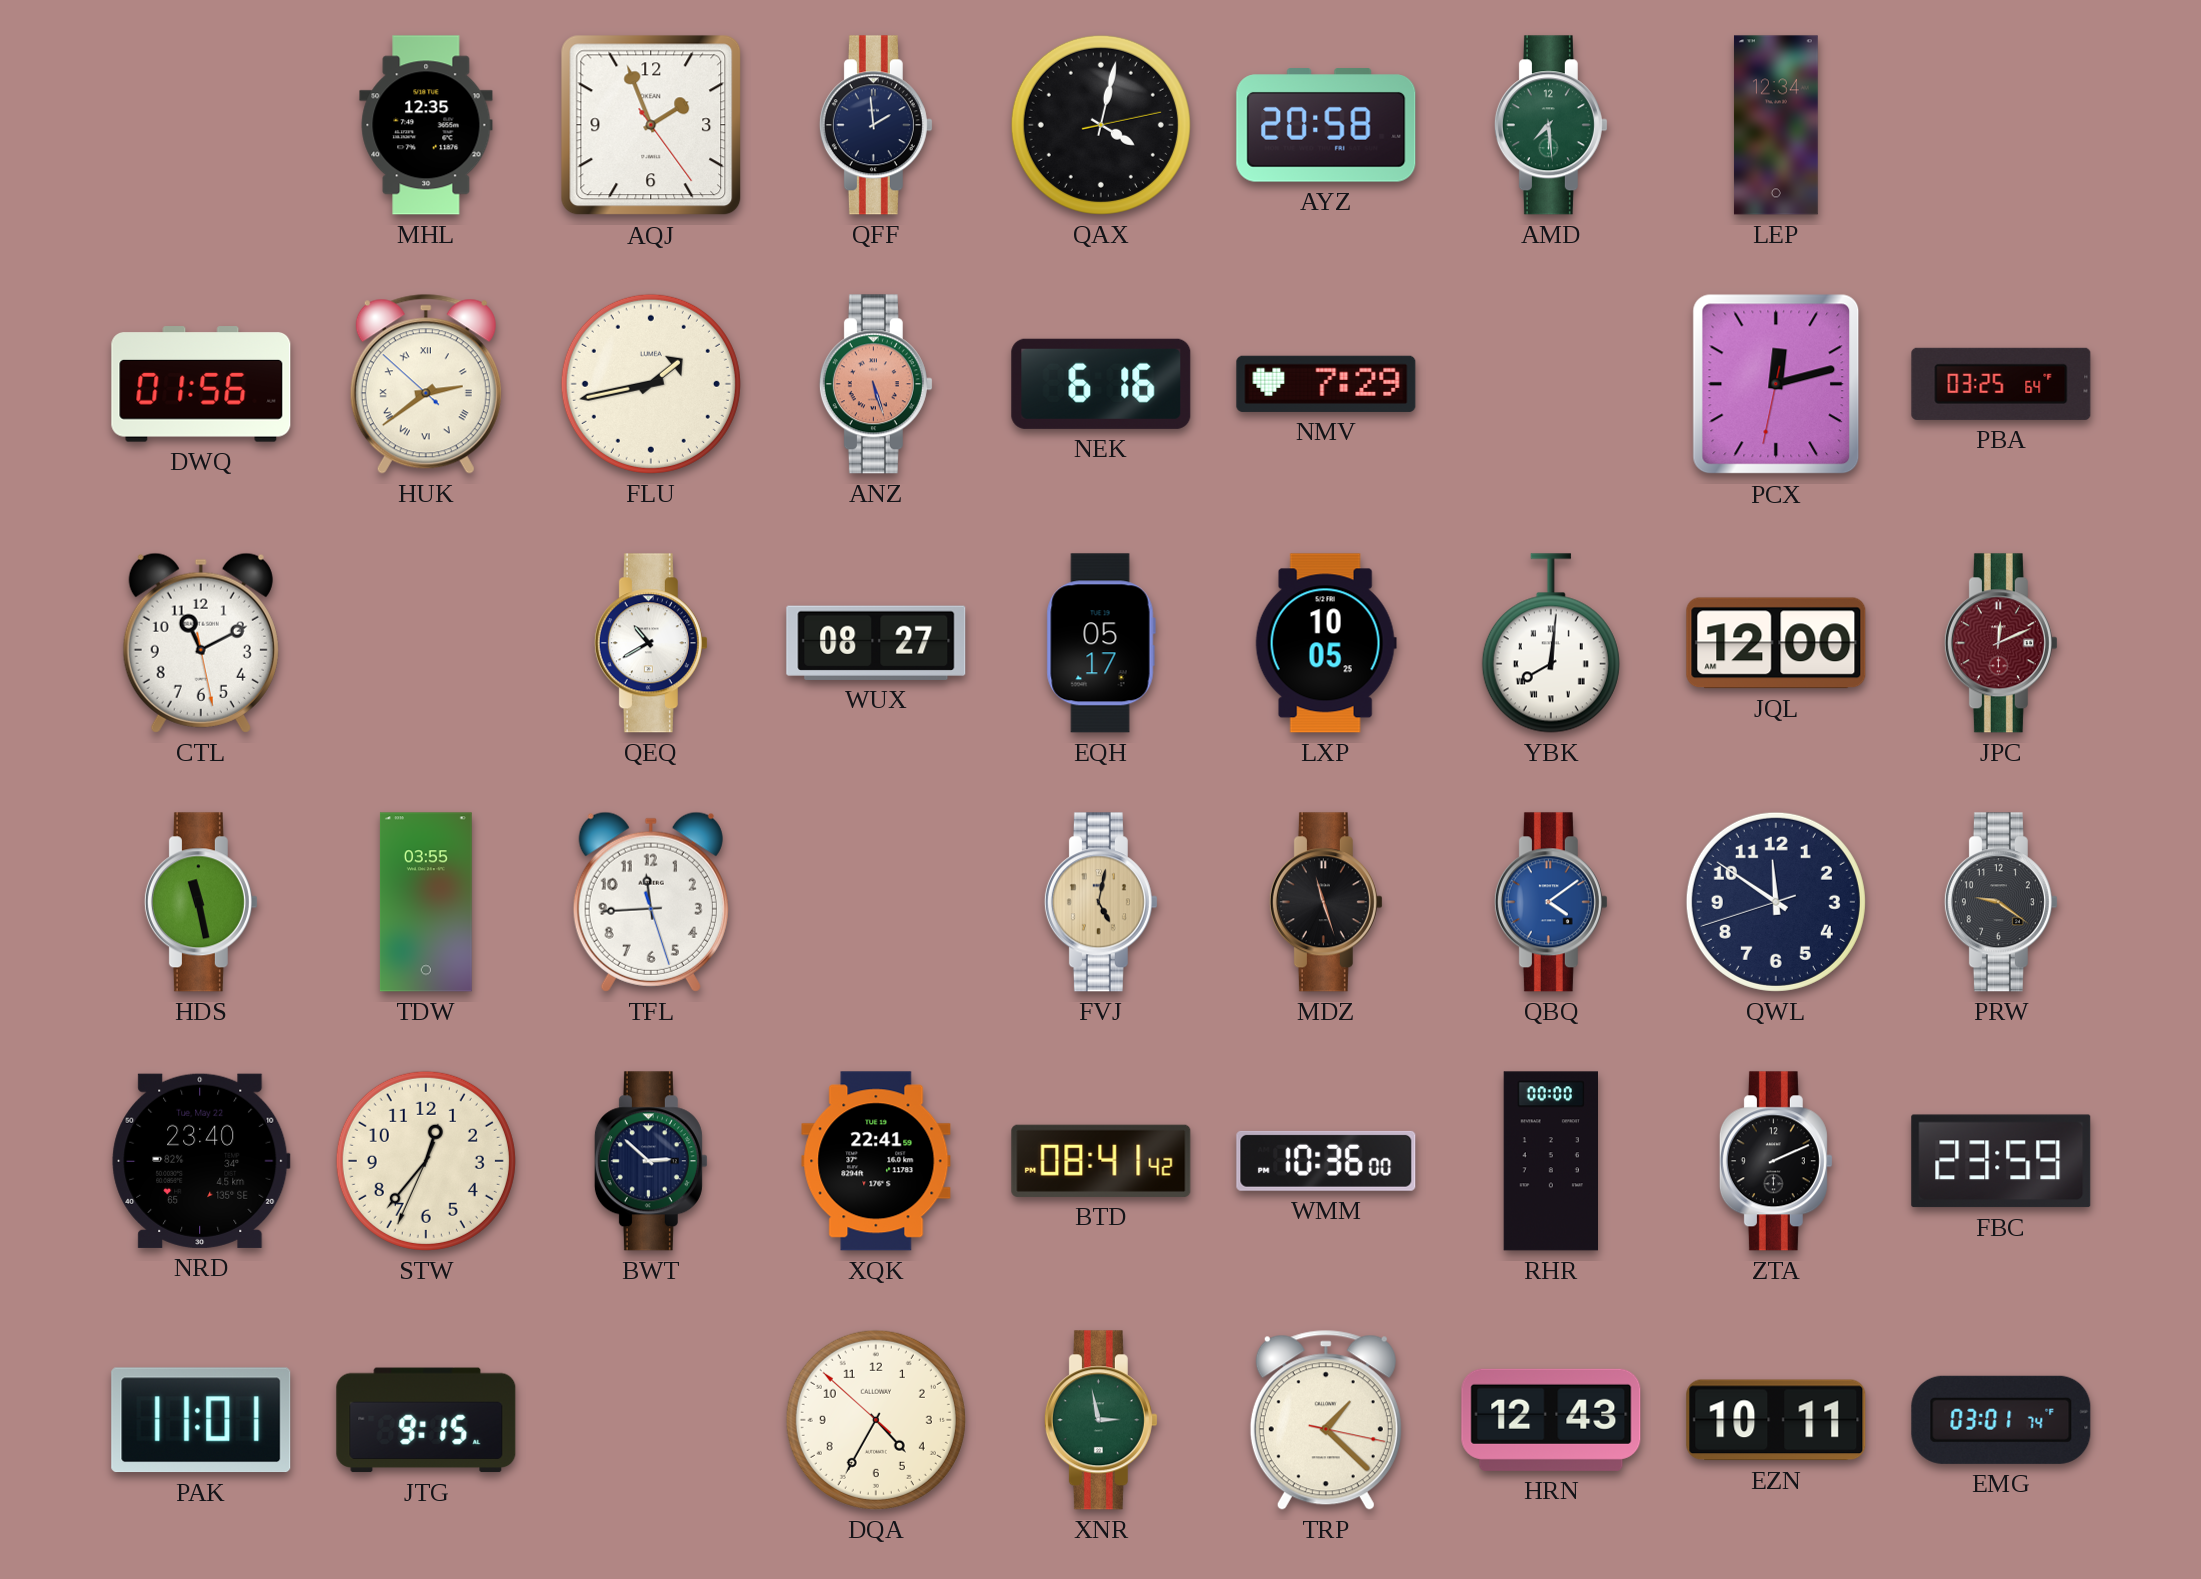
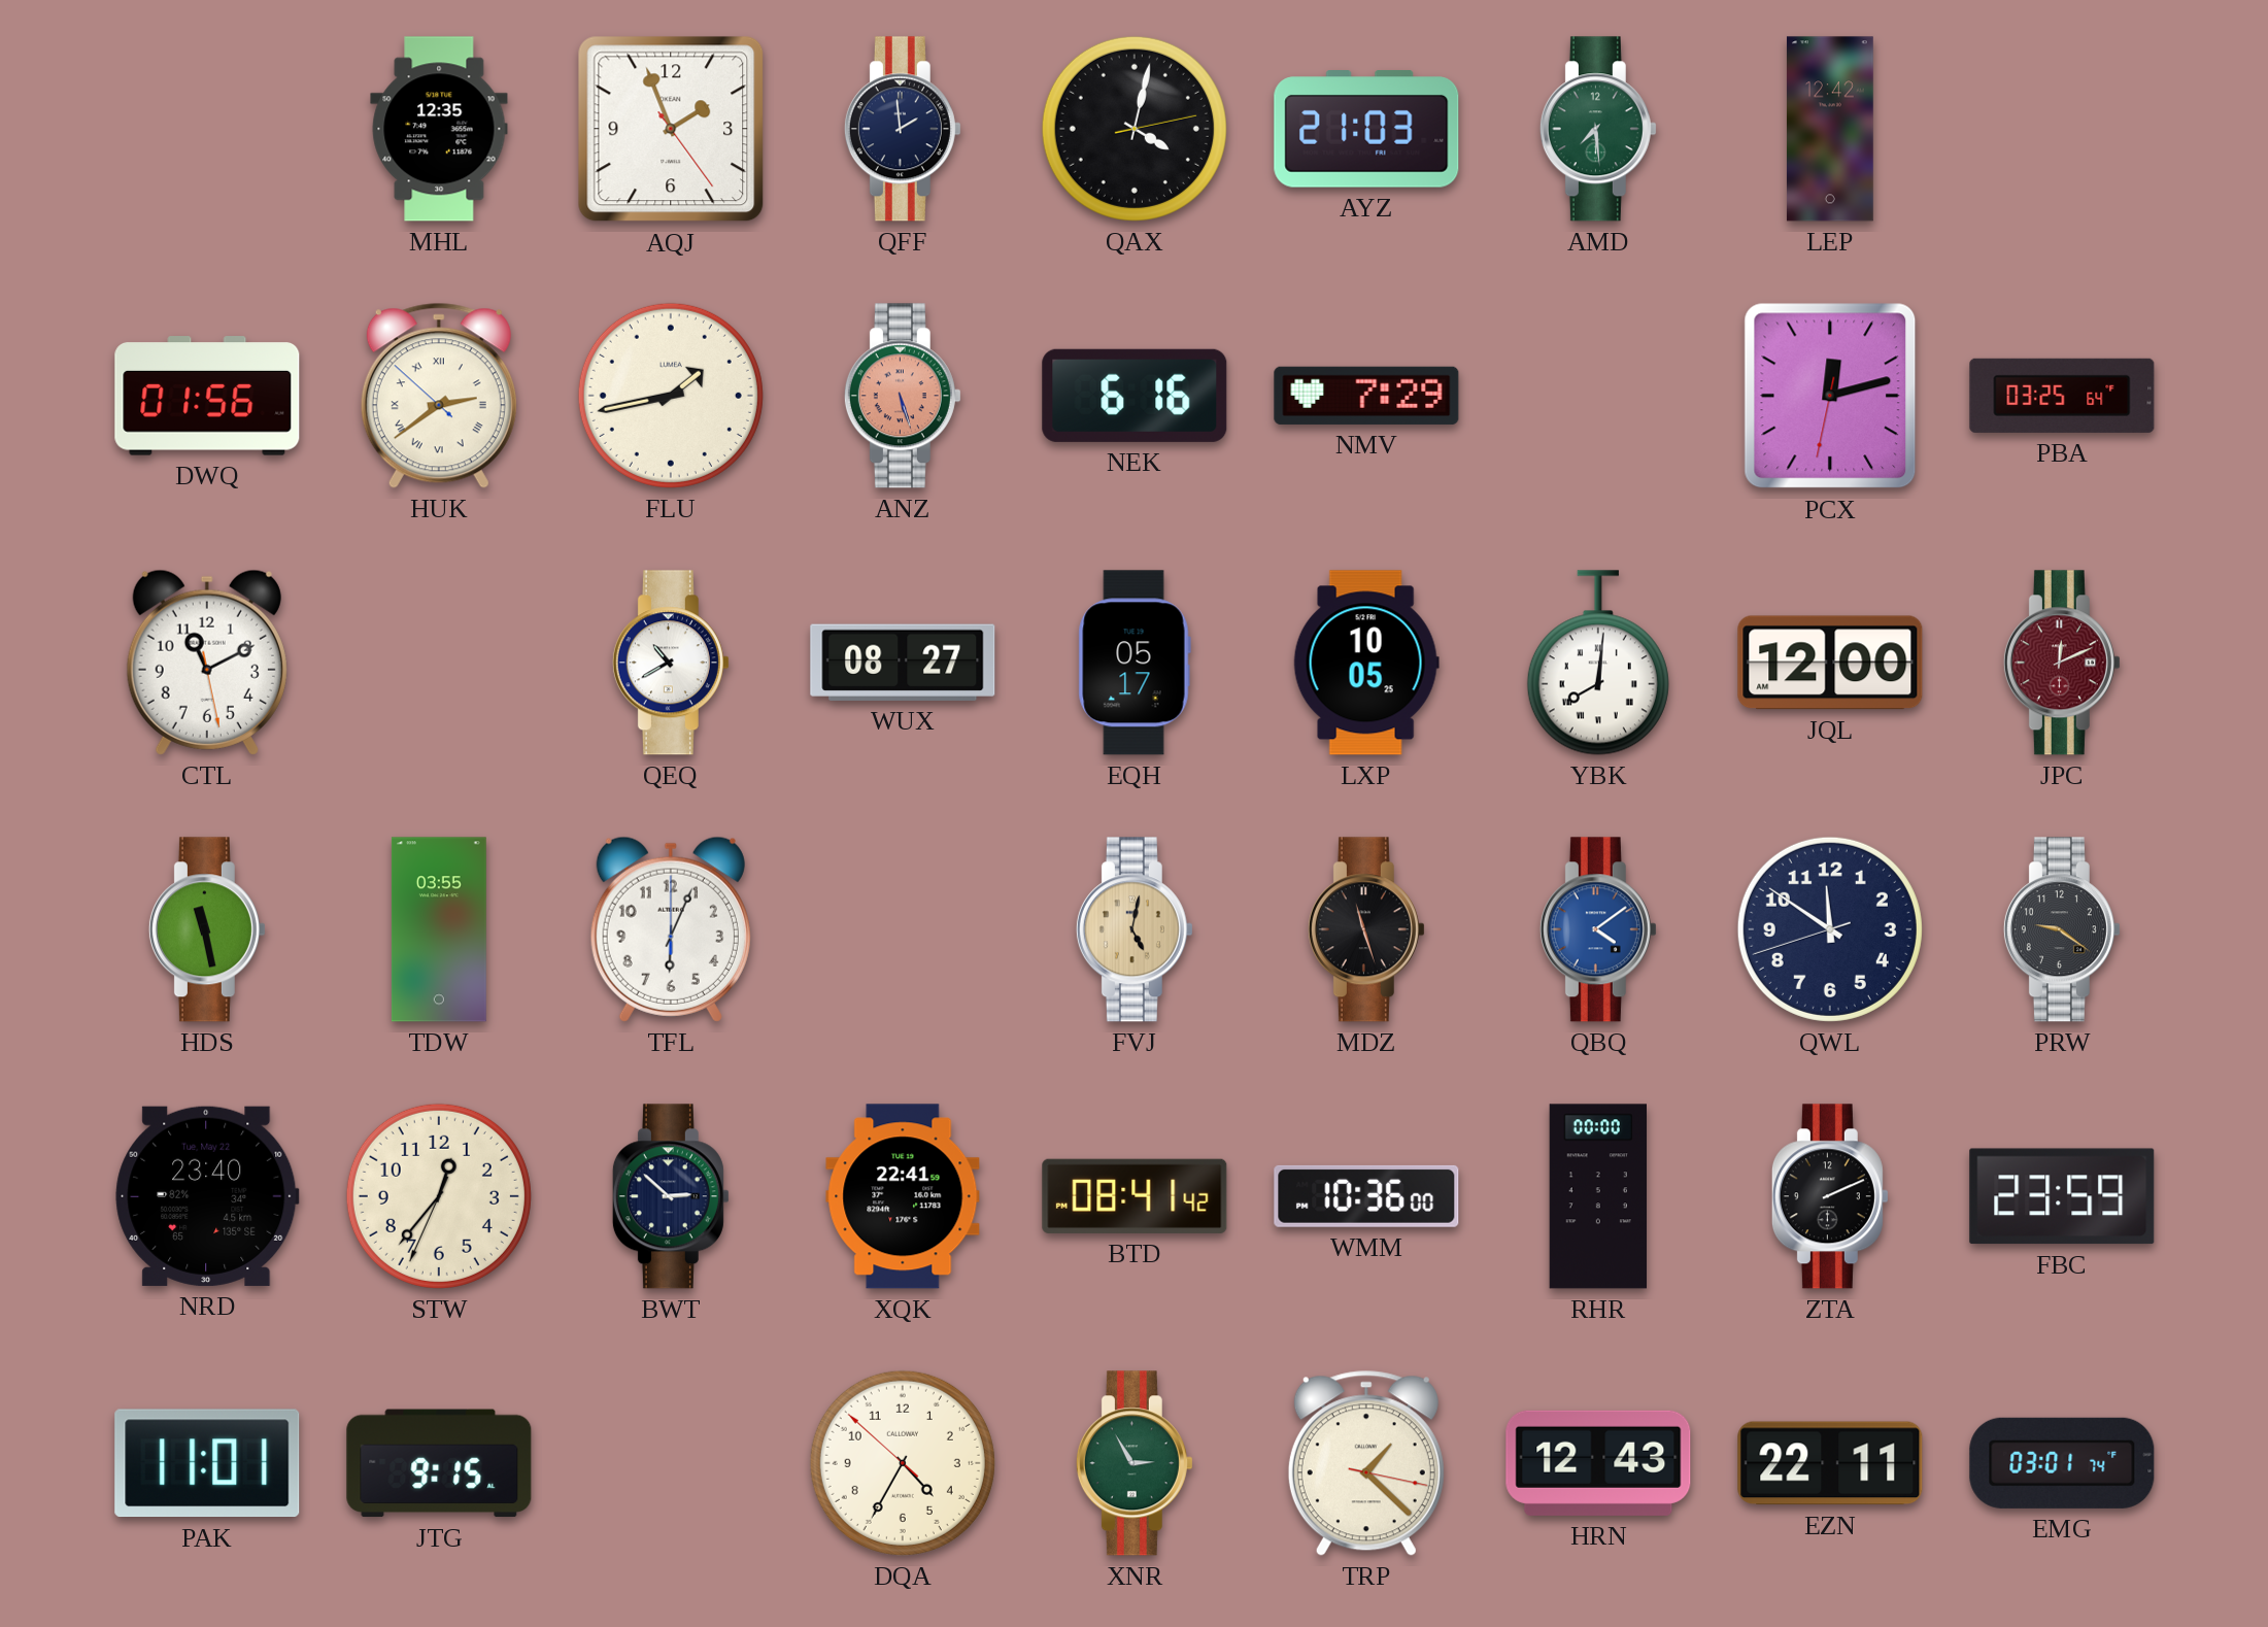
AYZ: 20:58 -> 21:03
LEP: 12:34 -> 12:42
TFL: 11:44 -> 6:04
XNR: 2:58 -> 2:55
EZN: 10:11 -> 22:11
